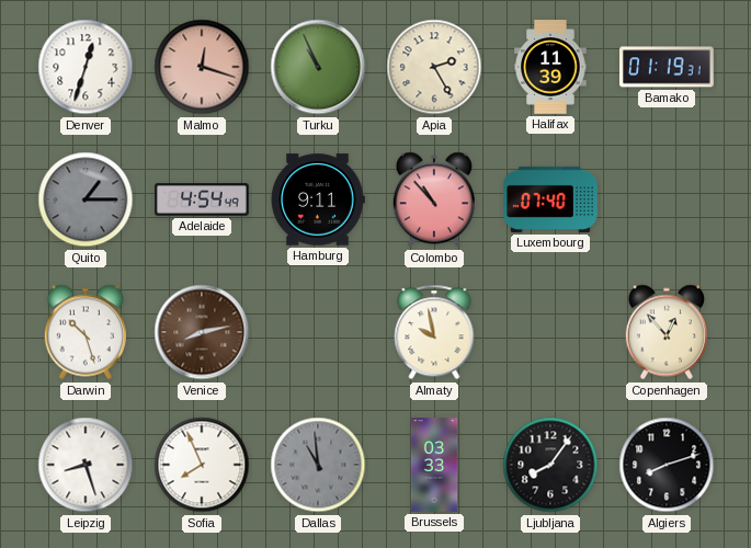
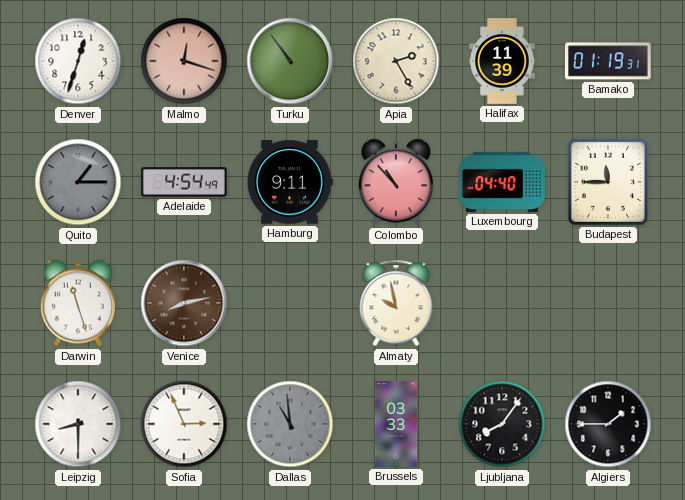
Turku: 10:56 -> 10:54
Luxembourg: 07:40 -> 04:40
Budapest: none -> 11:45
Darwin: 10:27 -> 11:27
Copenhagen: 12:53 -> none
Leipzig: 8:27 -> 8:30
Sofia: 7:56 -> 2:56
Algiers: 8:12 -> 1:45
